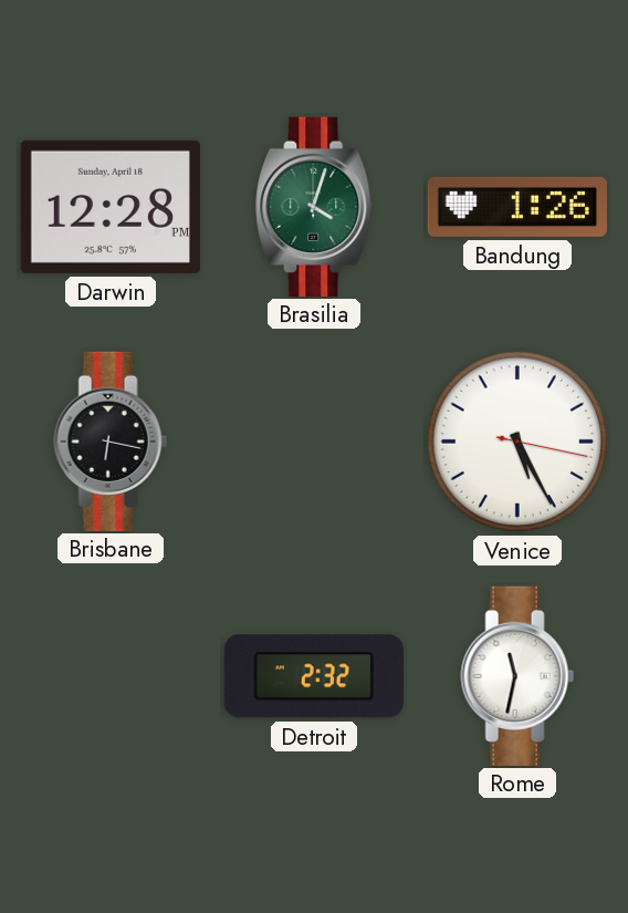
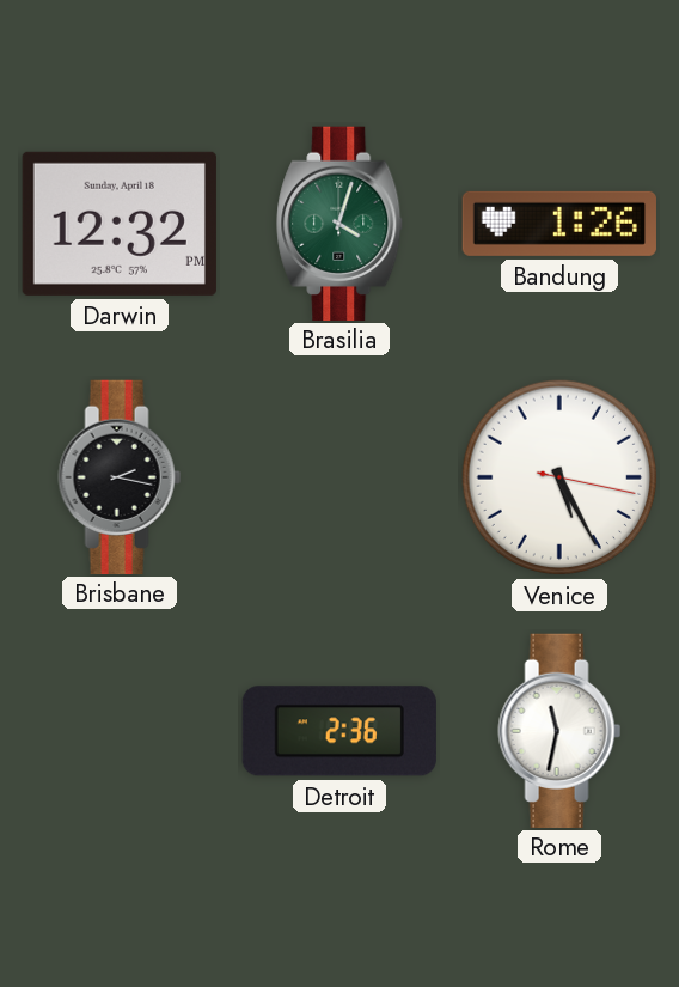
Darwin: 12:28 -> 12:32
Brisbane: 6:17 -> 2:17
Detroit: 2:32 -> 2:36
